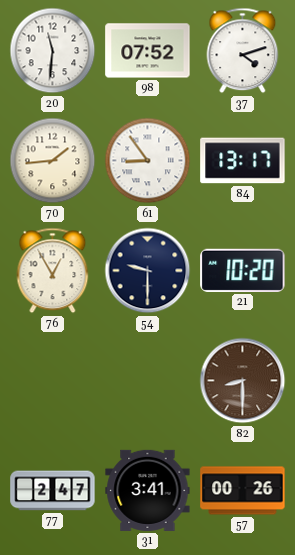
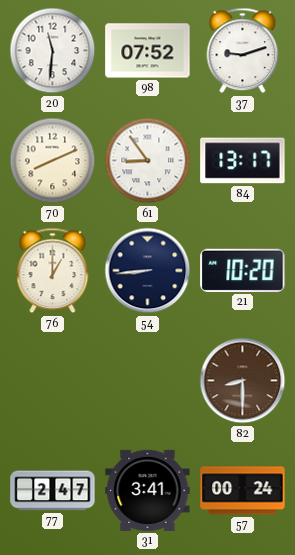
37: 4:12 -> 9:12
70: 1:44 -> 8:11
76: 12:55 -> 1:00
54: 9:30 -> 8:44
57: 00:26 -> 00:24
